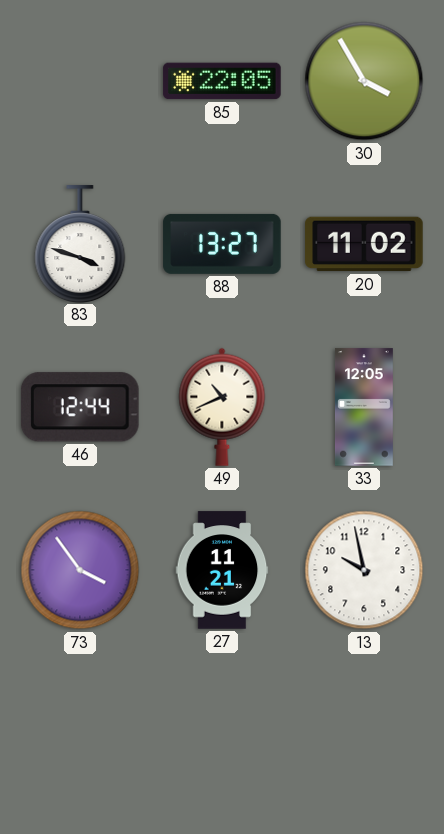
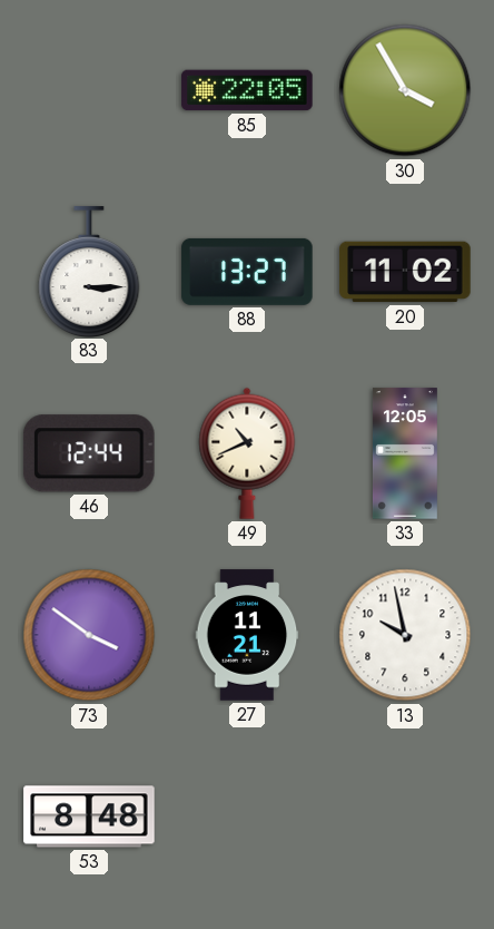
83: 3:48 -> 3:15
73: 3:54 -> 3:51
53: none -> 8:48
